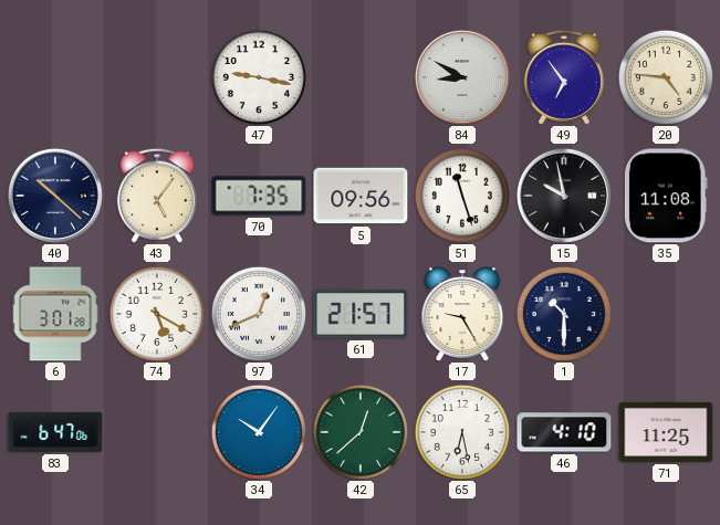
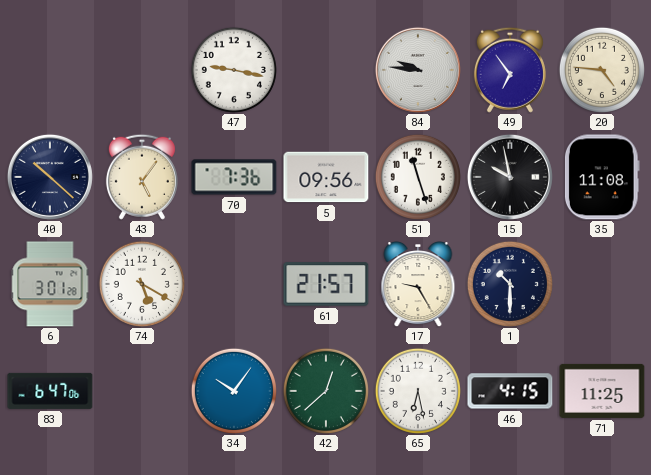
84: 8:50 -> 9:46
70: 7:35 -> 7:36
97: 12:41 -> none
46: 4:10 -> 4:15
